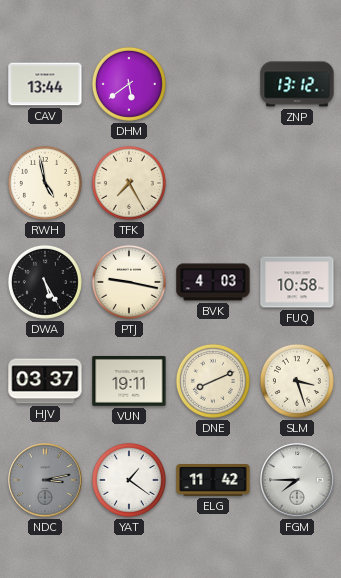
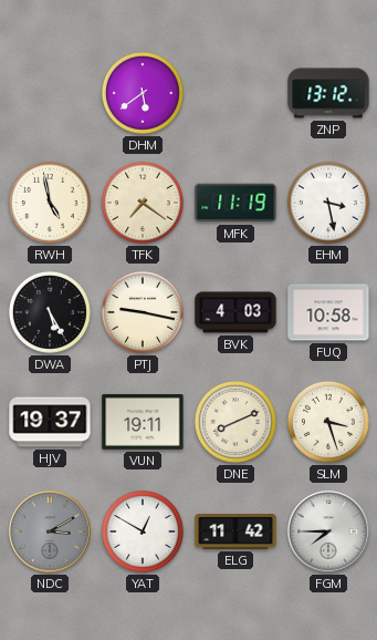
CAV: 13:44 -> none
TFK: 7:25 -> 7:21
MFK: none -> 11:19
EHM: none -> 3:28
HJV: 03:37 -> 19:37
NDC: 3:13 -> 3:10
YAT: 1:21 -> 12:50
